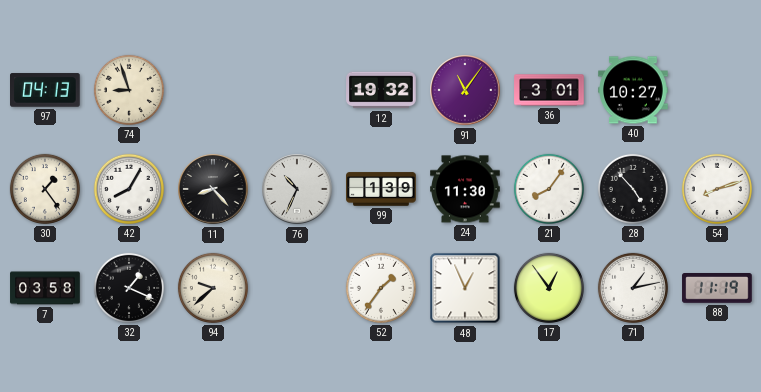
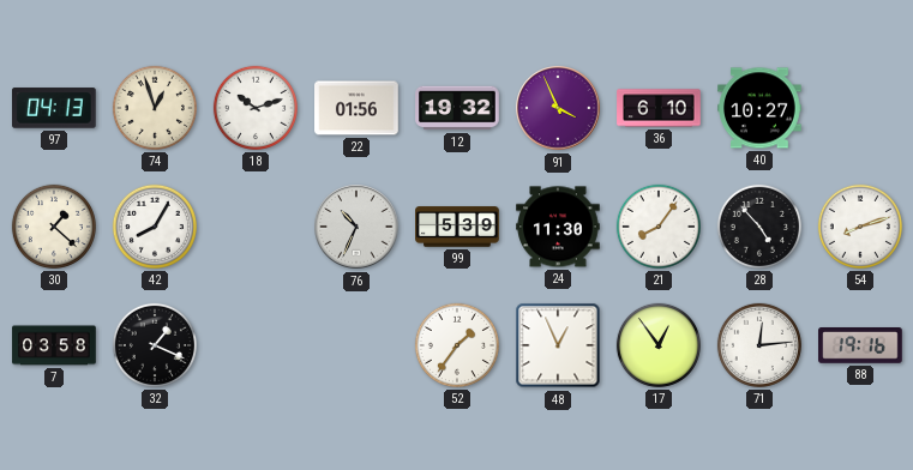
74: 8:57 -> 12:57
18: none -> 10:12
22: none -> 01:56
91: 11:06 -> 3:56
36: 3:01 -> 6:10
30: 1:24 -> 1:22
11: 8:23 -> none
99: 1:39 -> 5:39
94: 9:38 -> none
71: 1:13 -> 12:14
88: 11:19 -> 19:16
